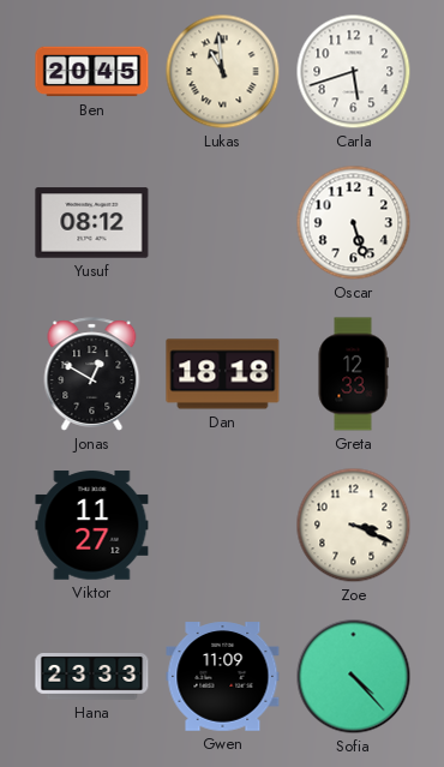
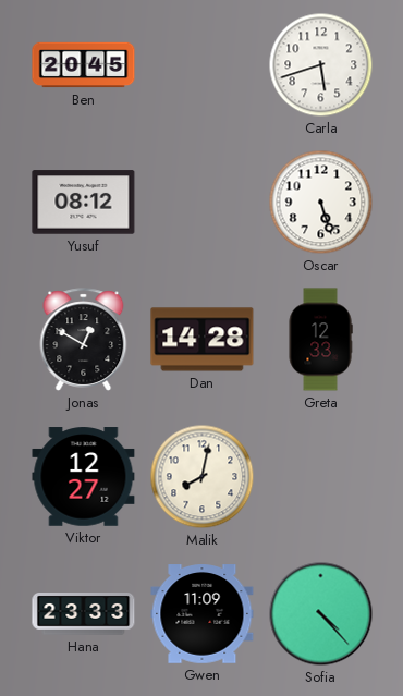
Lukas: 10:59 -> none
Dan: 18:18 -> 14:28
Viktor: 11:27 -> 12:27
Malik: none -> 8:02
Zoe: 3:19 -> none
